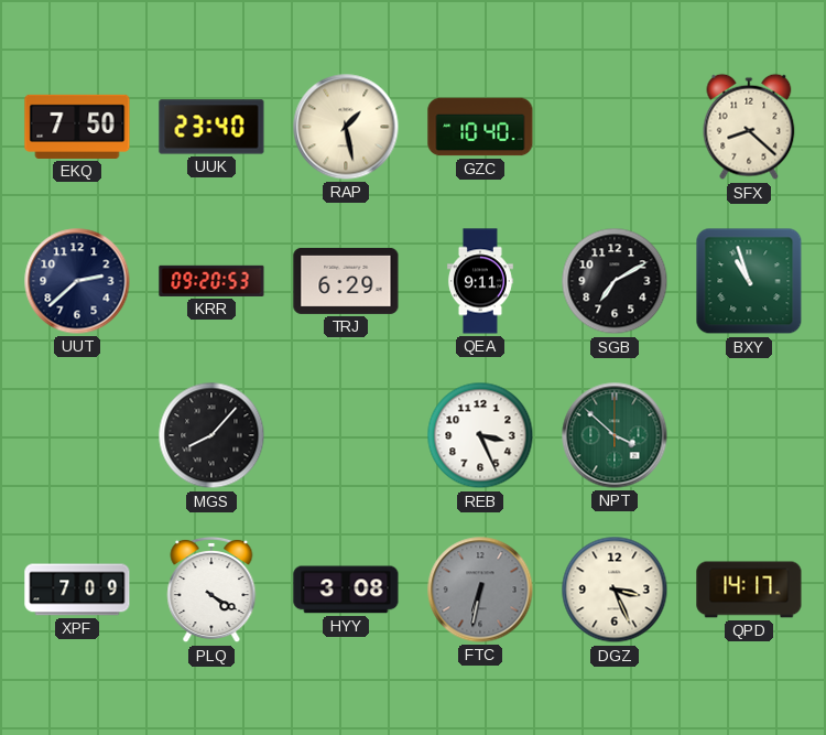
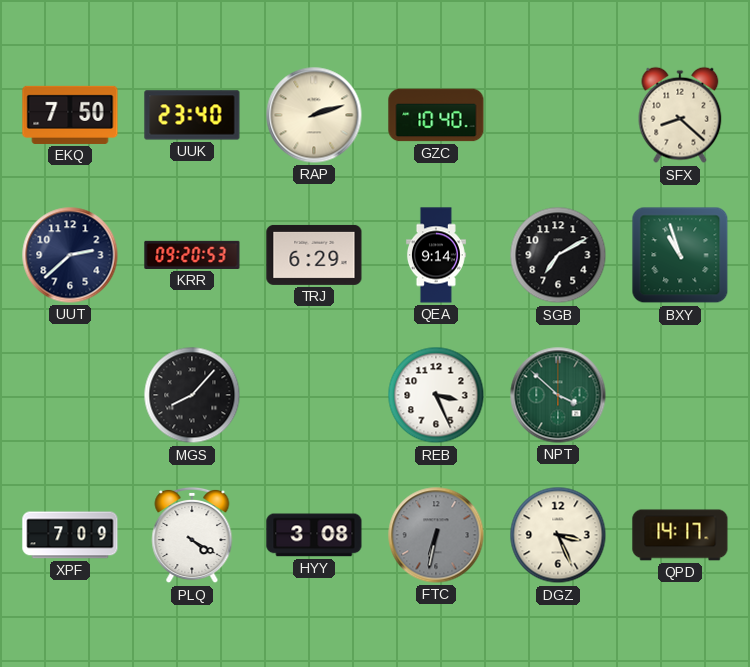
RAP: 1:28 -> 2:12
QEA: 9:11 -> 9:14
